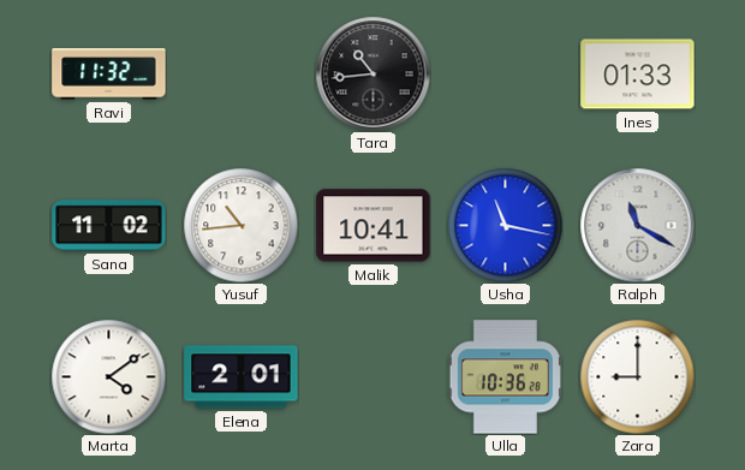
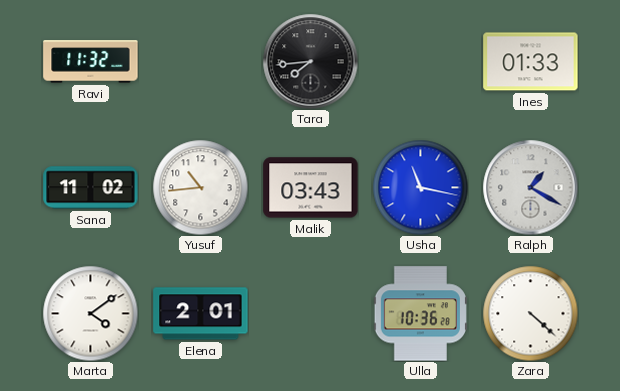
Tara: 10:44 -> 7:44
Malik: 10:41 -> 03:43
Ralph: 11:20 -> 1:20
Zara: 9:00 -> 4:22
